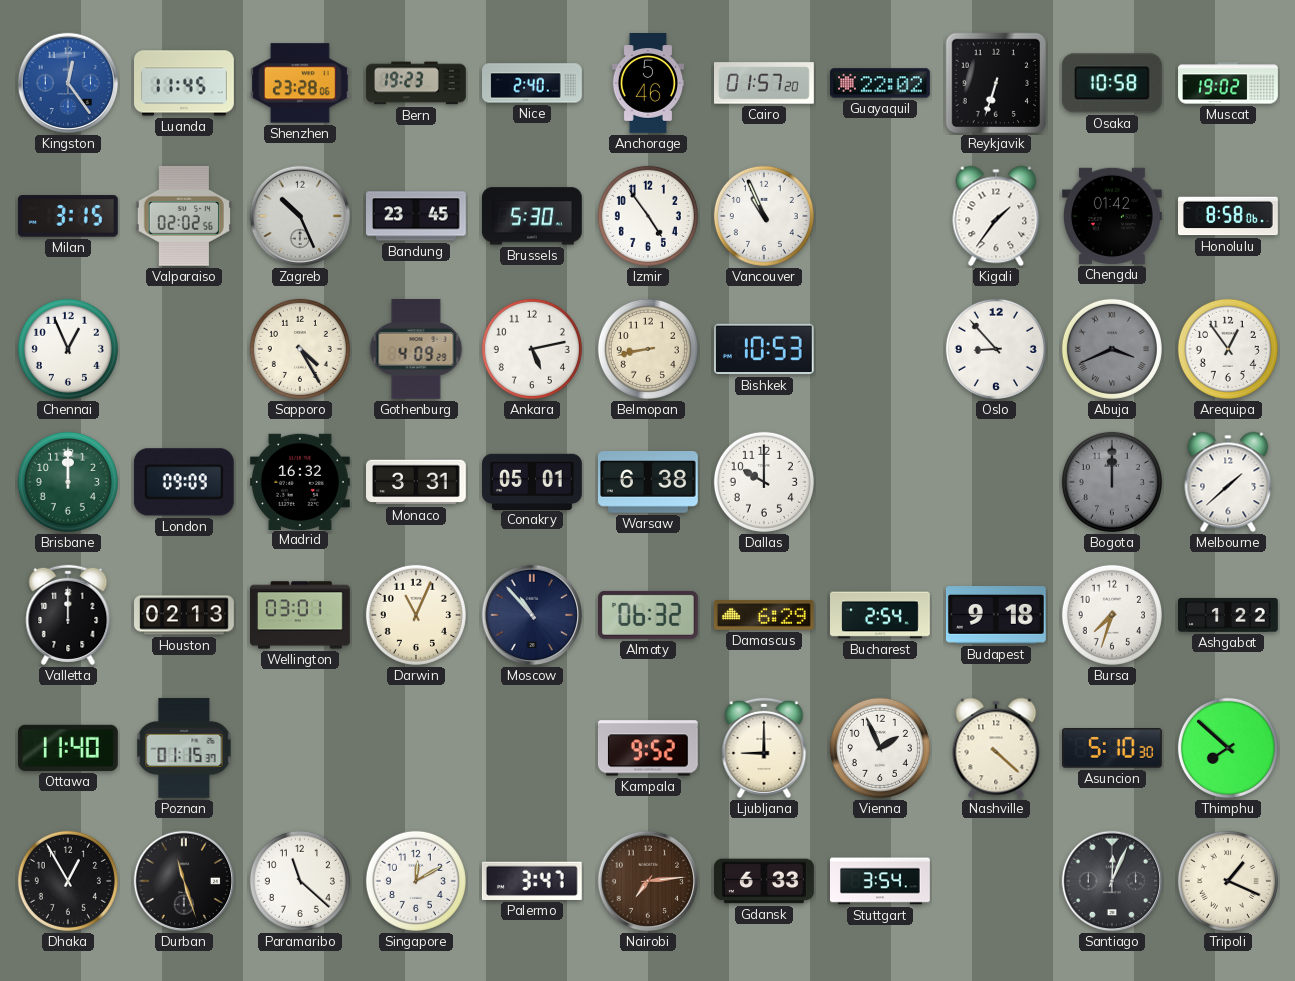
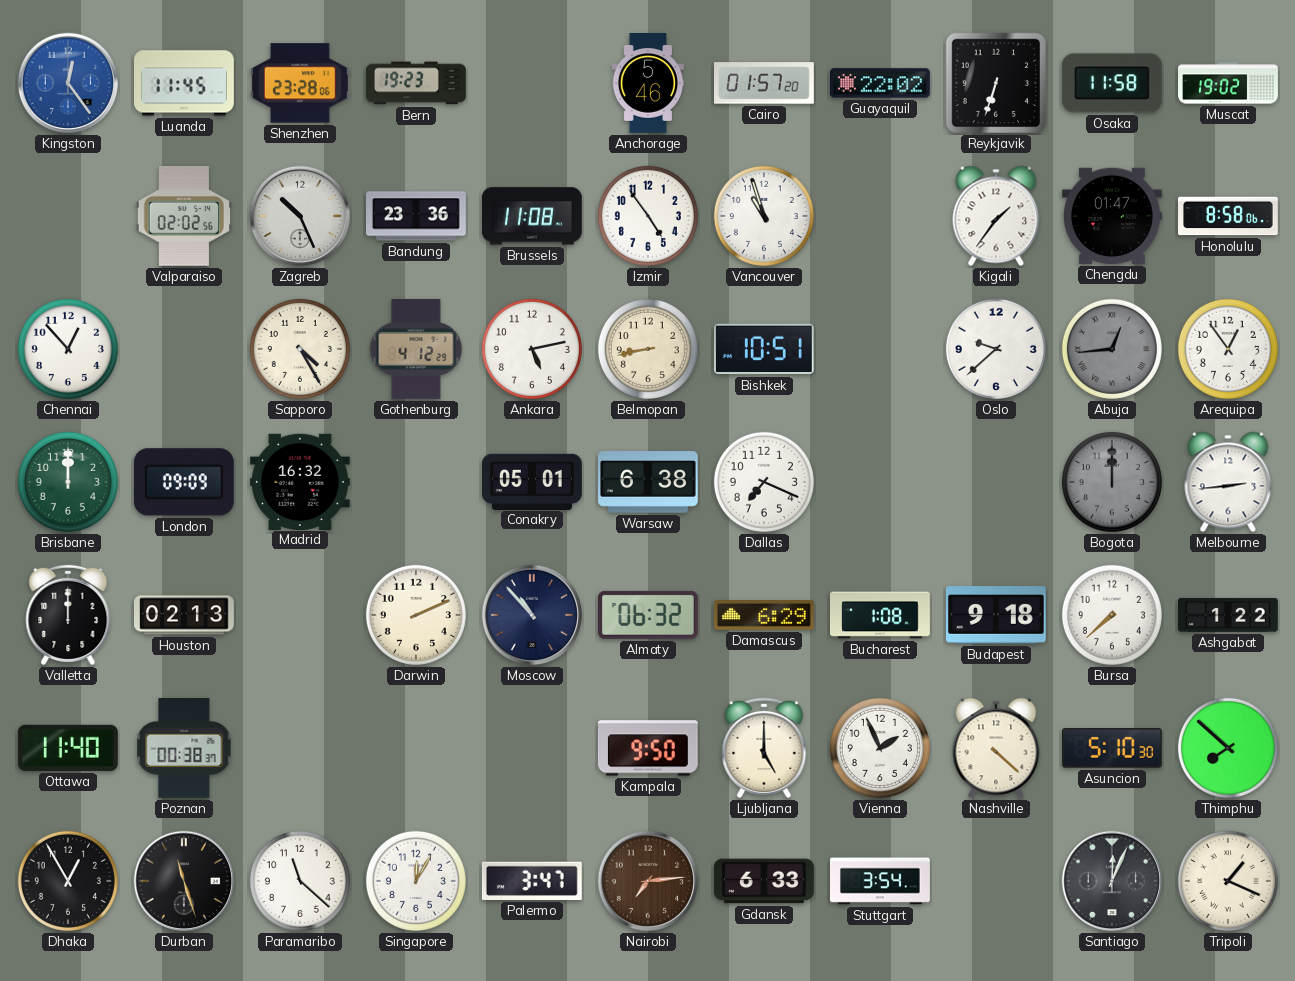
Nice: 2:40 -> none
Osaka: 10:58 -> 11:58
Milan: 3:15 -> none
Bandung: 23:45 -> 23:36
Brussels: 5:30 -> 11:08
Vancouver: 10:56 -> 10:57
Chengdu: 01:42 -> 01:47
Chennai: 12:56 -> 12:53
Gothenburg: 4:09 -> 4:12
Bishkek: 10:53 -> 10:51
Oslo: 8:53 -> 9:38
Abuja: 3:41 -> 12:44
Monaco: 3:31 -> none
Dallas: 10:00 -> 7:19
Melbourne: 1:38 -> 2:44
Wellington: 03:01 -> none
Darwin: 11:04 -> 2:11
Bucharest: 2:54 -> 1:08
Bursa: 7:33 -> 7:38
Poznan: 01:15 -> 00:38
Kampala: 9:52 -> 9:50
Ljubljana: 9:00 -> 5:00
Singapore: 12:10 -> 12:05
